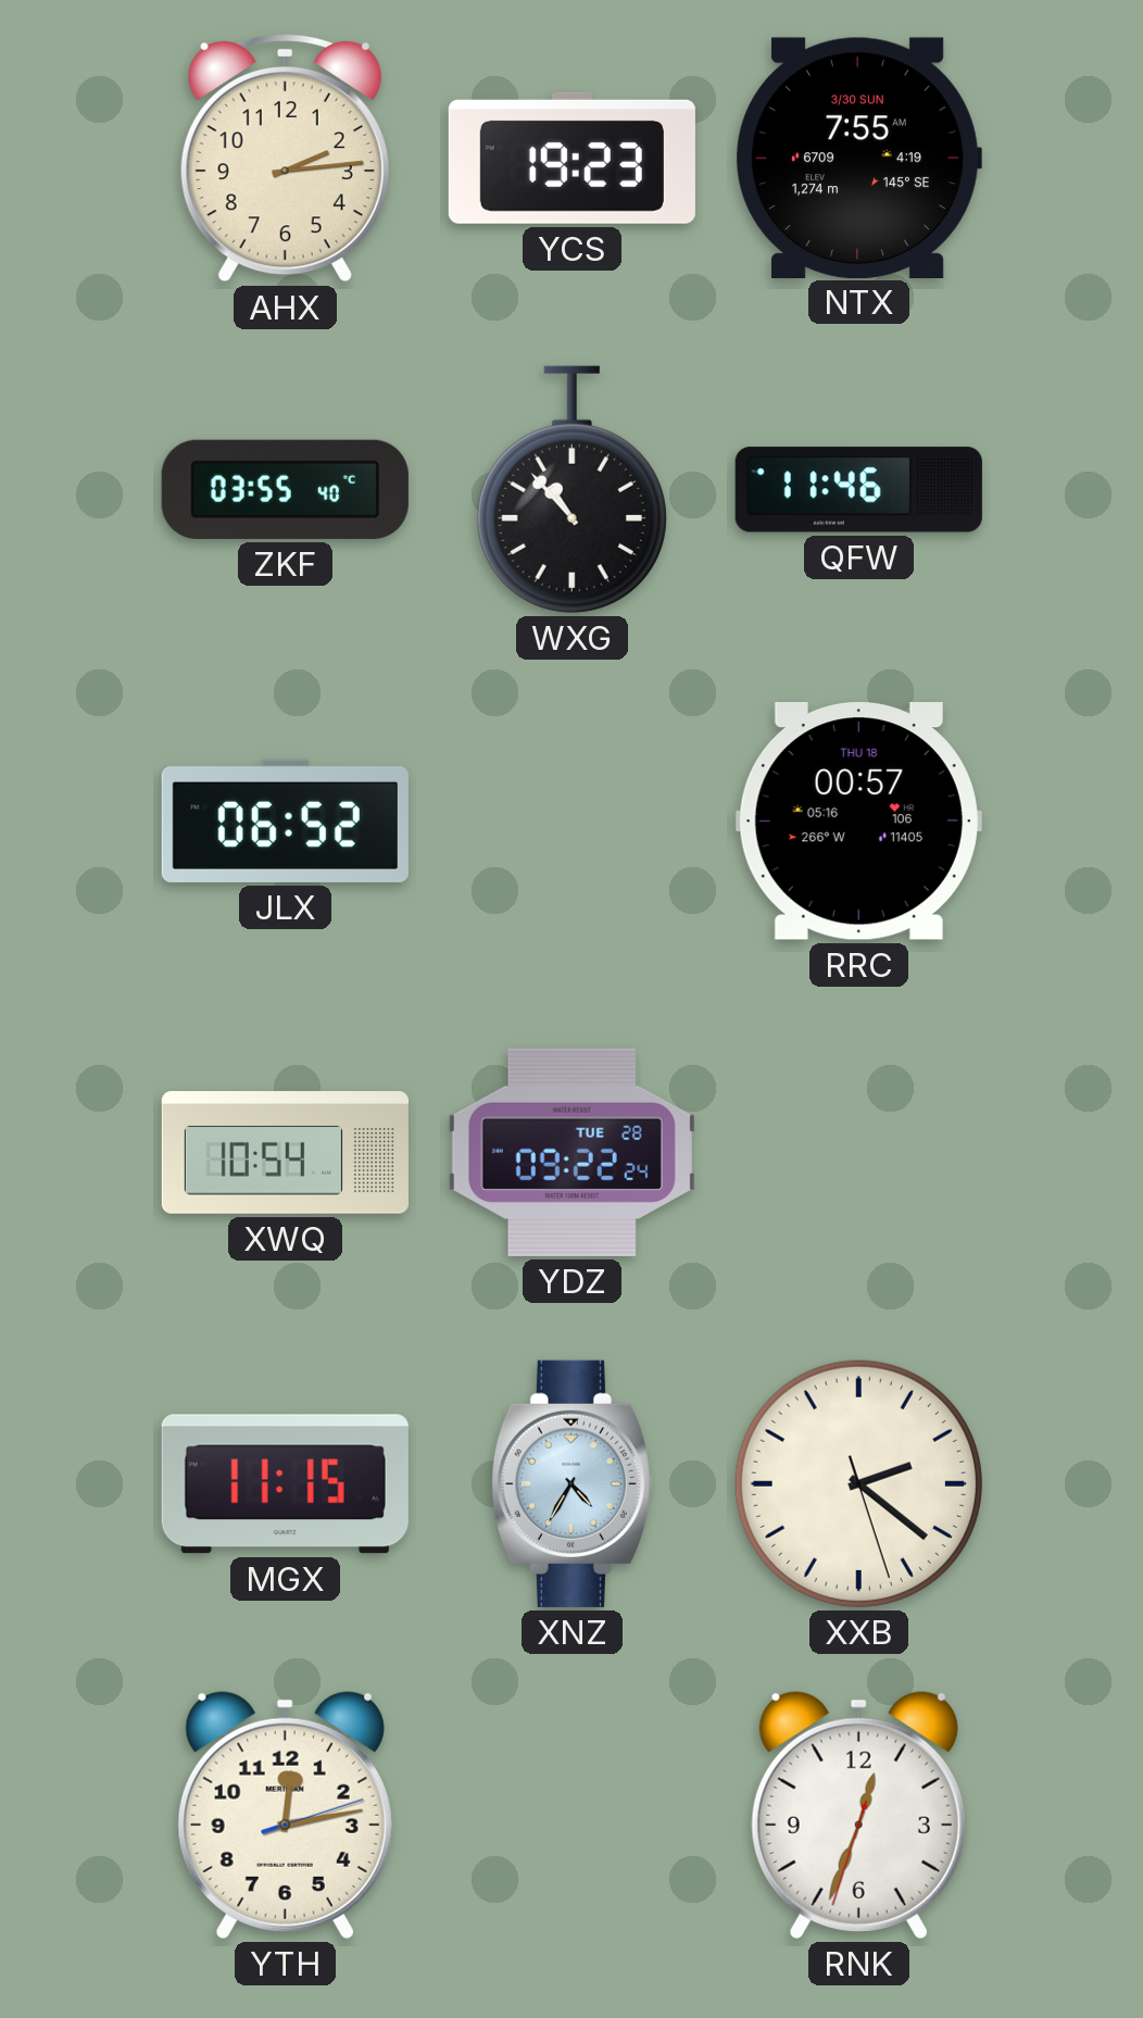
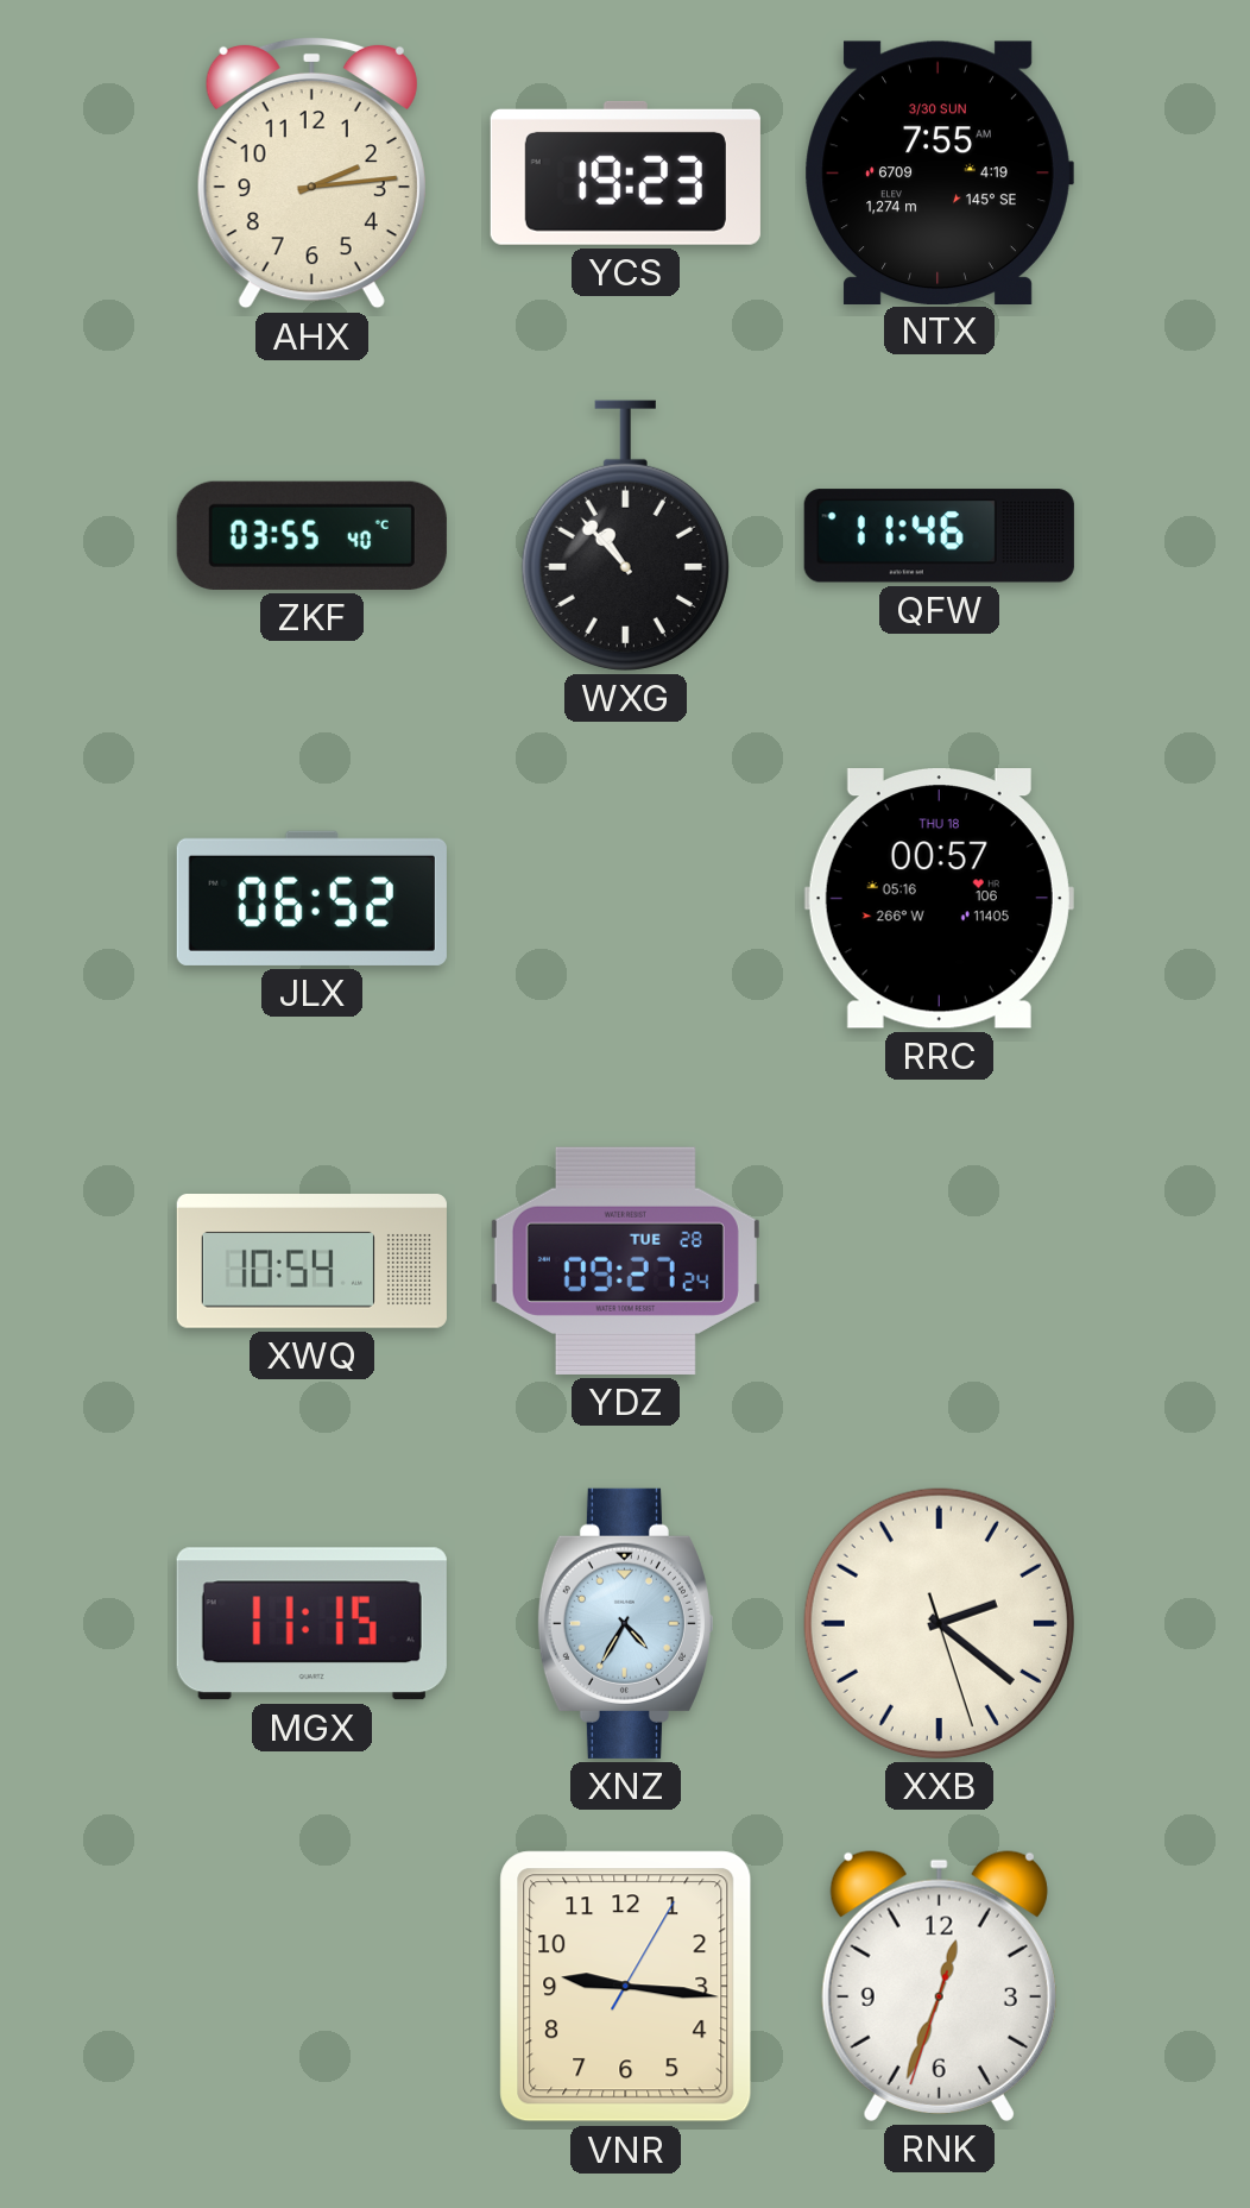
YDZ: 09:22 -> 09:27
YTH: 12:13 -> none
VNR: none -> 9:16
